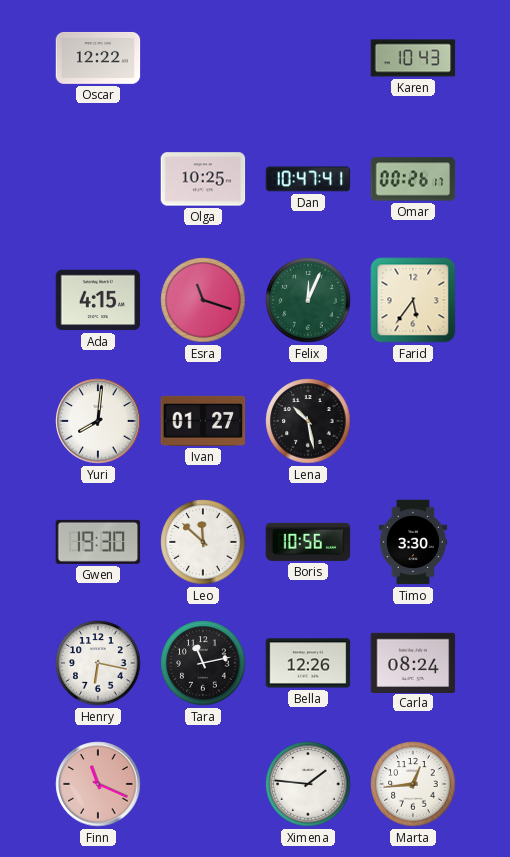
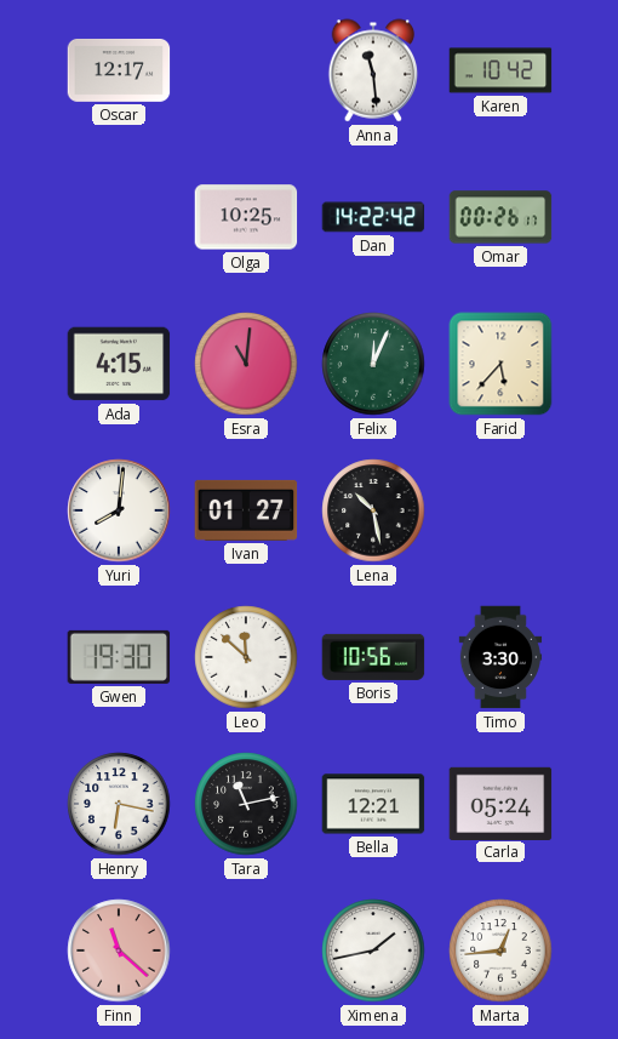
Oscar: 12:22 -> 12:17
Anna: none -> 11:29
Karen: 10:43 -> 10:42
Dan: 10:47 -> 14:22
Esra: 11:18 -> 11:01
Farid: 5:36 -> 5:37
Bella: 12:26 -> 12:21
Carla: 08:24 -> 05:24
Finn: 11:19 -> 11:22
Ximena: 1:46 -> 1:43
